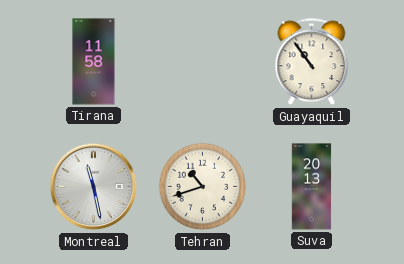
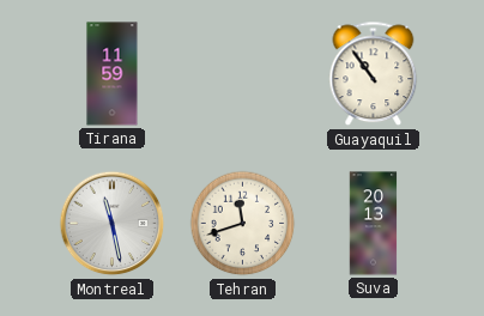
Tirana: 11:58 -> 11:59
Tehran: 10:42 -> 11:42
